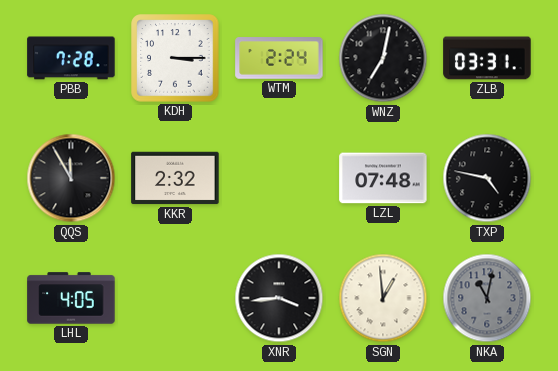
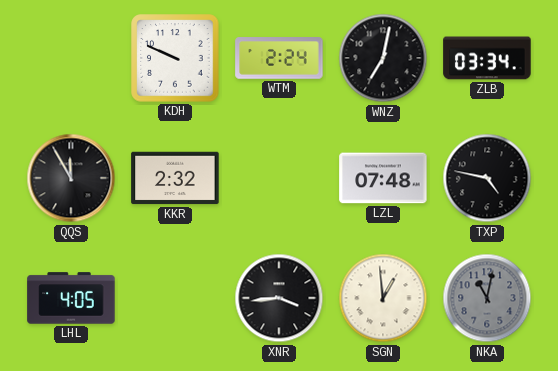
PBB: 7:28 -> none
KDH: 3:15 -> 9:49
ZLB: 03:31 -> 03:34
